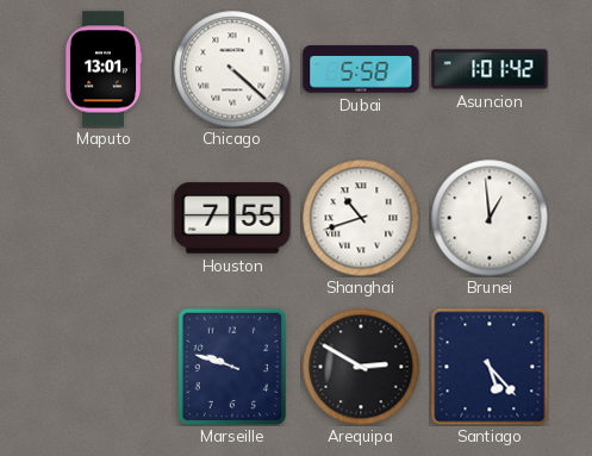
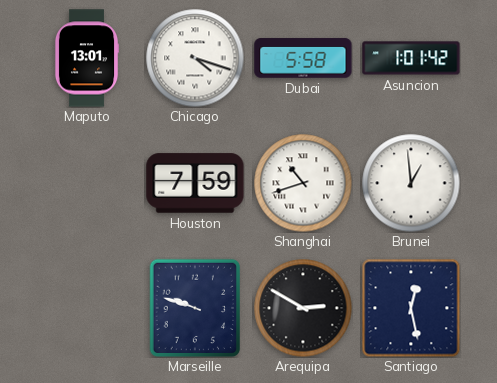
Chicago: 4:22 -> 4:18
Houston: 7:55 -> 7:59
Santiago: 5:23 -> 12:28
